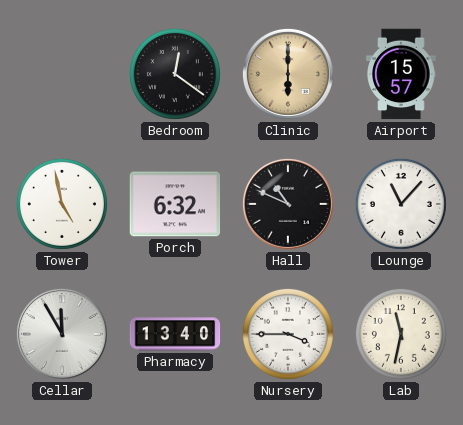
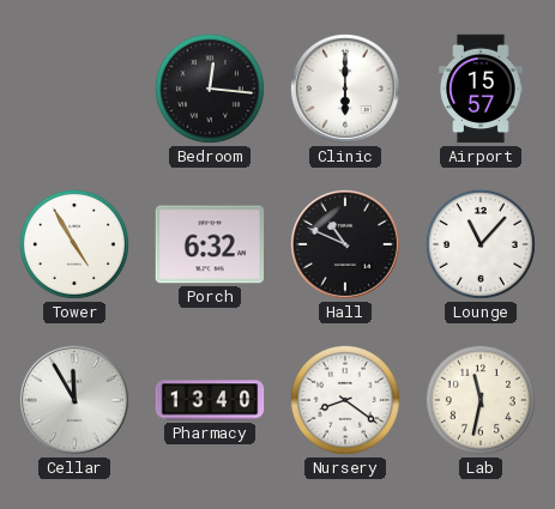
Bedroom: 12:21 -> 12:16
Clinic dial: champagne -> white
Tower: 4:58 -> 4:55
Nursery: 3:45 -> 8:21
